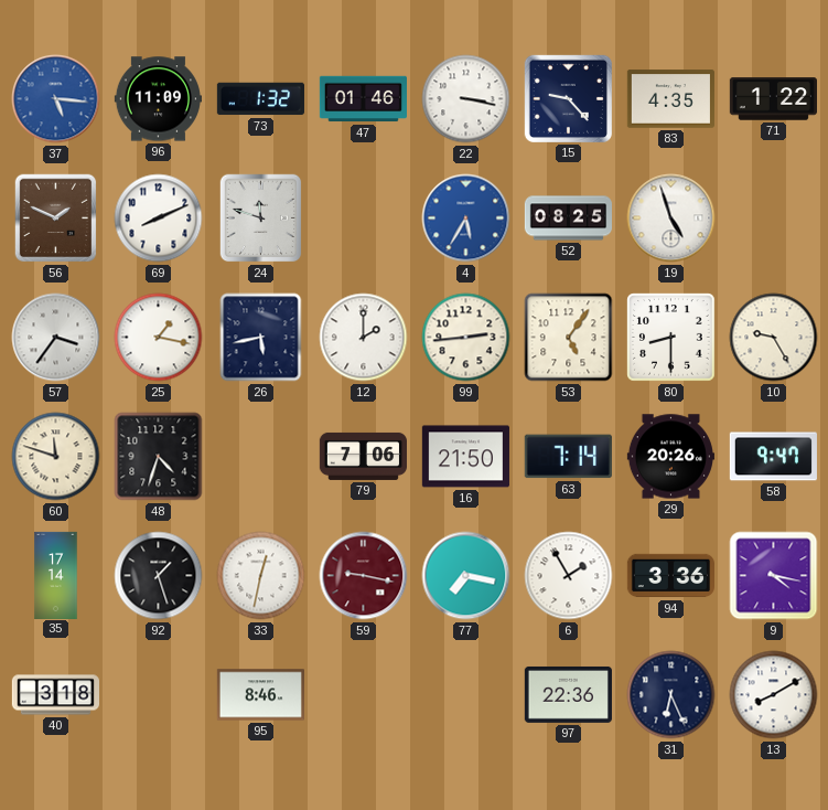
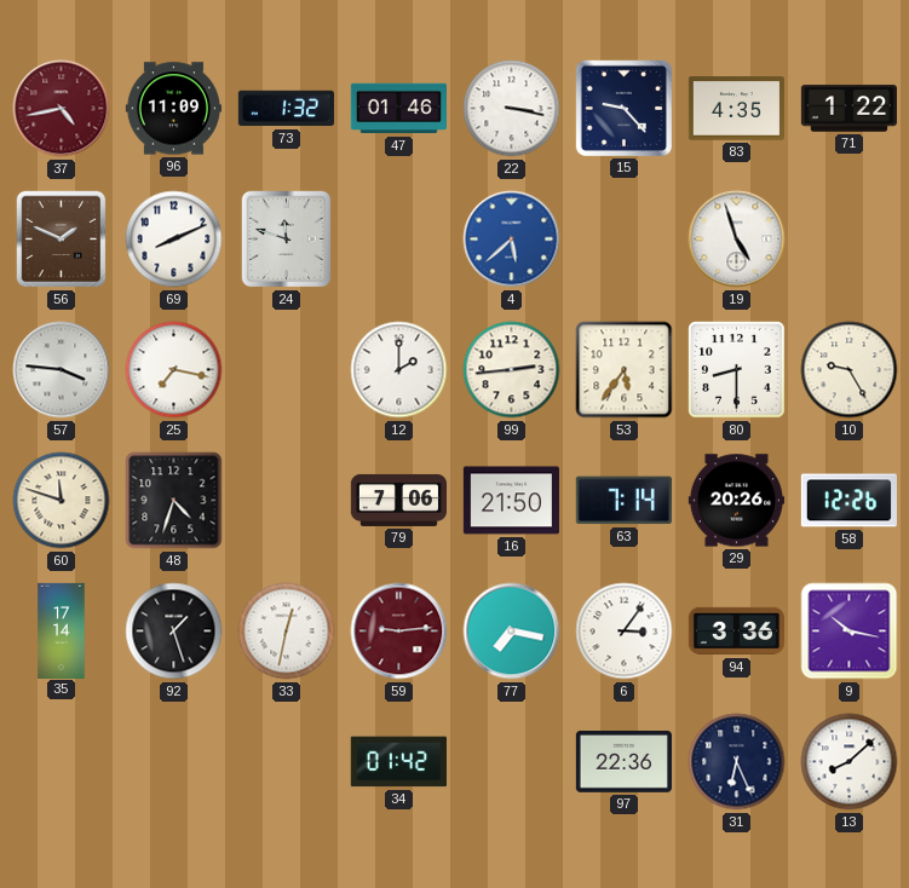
37: 5:16 -> 4:43
37 dial: blue -> burgundy
4: 5:35 -> 5:38
52: 08:25 -> none
57: 3:36 -> 3:46
25: 1:17 -> 7:17
26: 5:43 -> none
53: 5:06 -> 5:36
58: 9:47 -> 12:26
59: 9:17 -> 9:14
6: 1:55 -> 3:06
9: 4:17 -> 10:17
40: 3:18 -> none
95: 8:46 -> none
34: none -> 01:42
13: 8:10 -> 8:08
